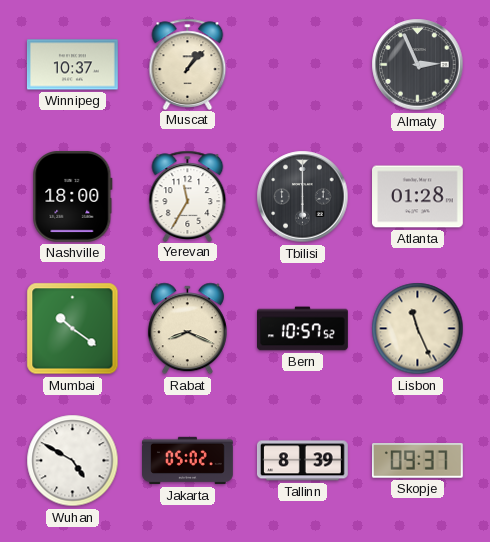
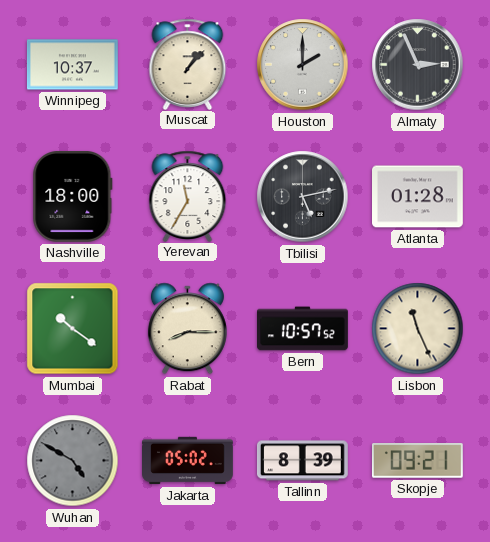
Houston: none -> 2:00
Tbilisi: 6:00 -> 5:13
Rabat: 8:19 -> 8:15
Wuhan dial: white -> grey
Skopje: 09:37 -> 09:21
